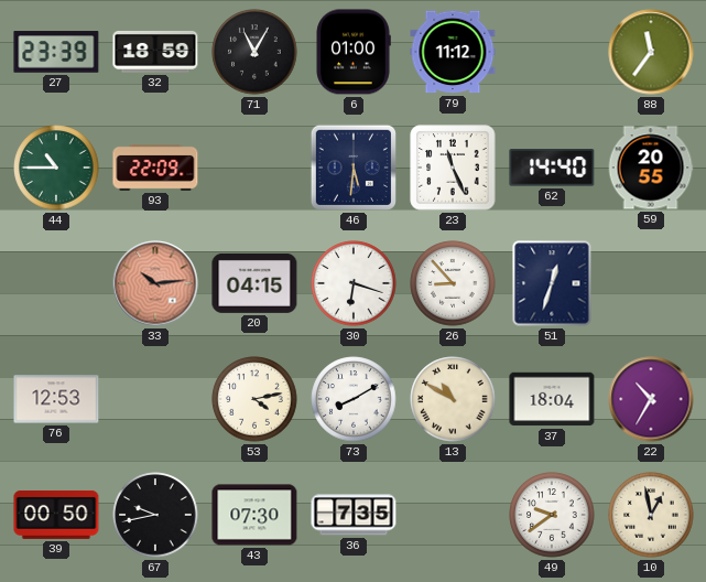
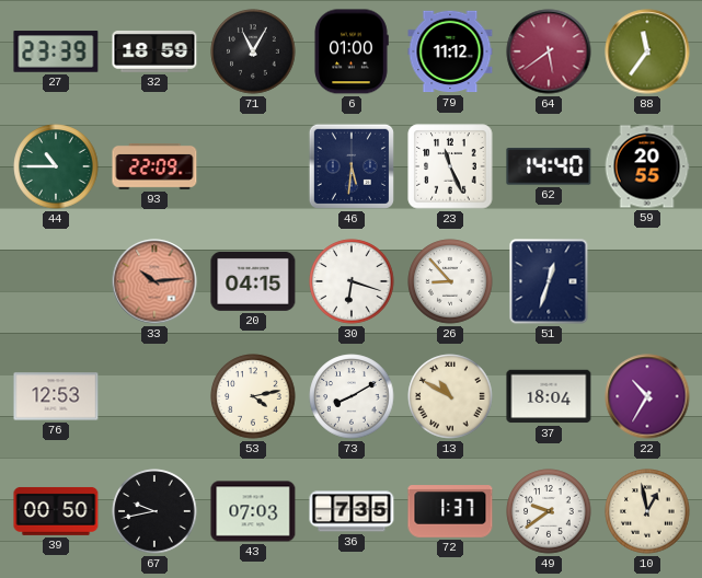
64: none -> 5:39
43: 07:30 -> 07:03
72: none -> 1:37
